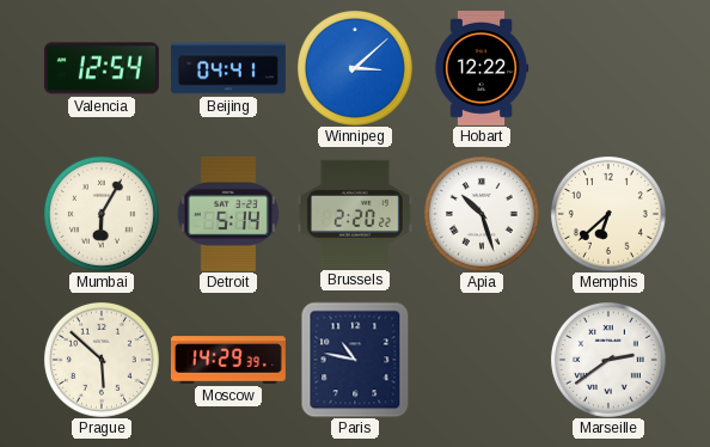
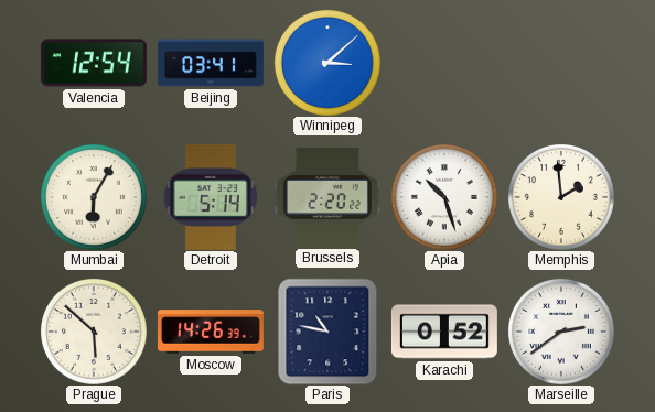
Beijing: 04:41 -> 03:41
Hobart: 12:22 -> none
Memphis: 6:38 -> 1:59
Moscow: 14:29 -> 14:26
Karachi: none -> 0:52
